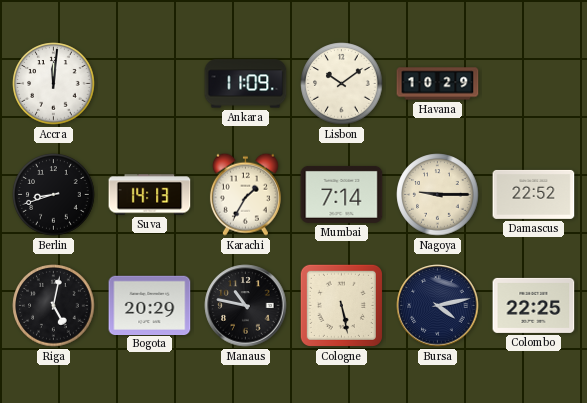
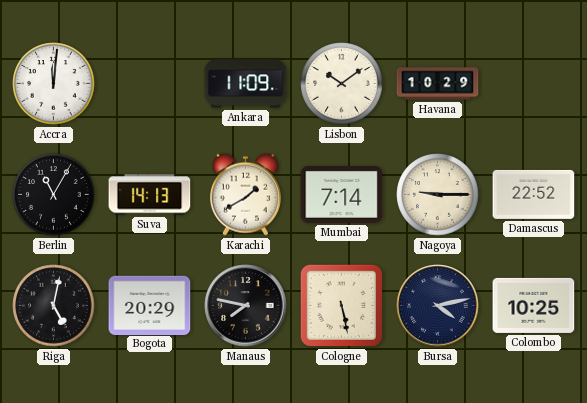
Berlin: 8:42 -> 11:05
Karachi: 1:35 -> 1:40
Manaus: 10:47 -> 7:47
Colombo: 22:25 -> 10:25
